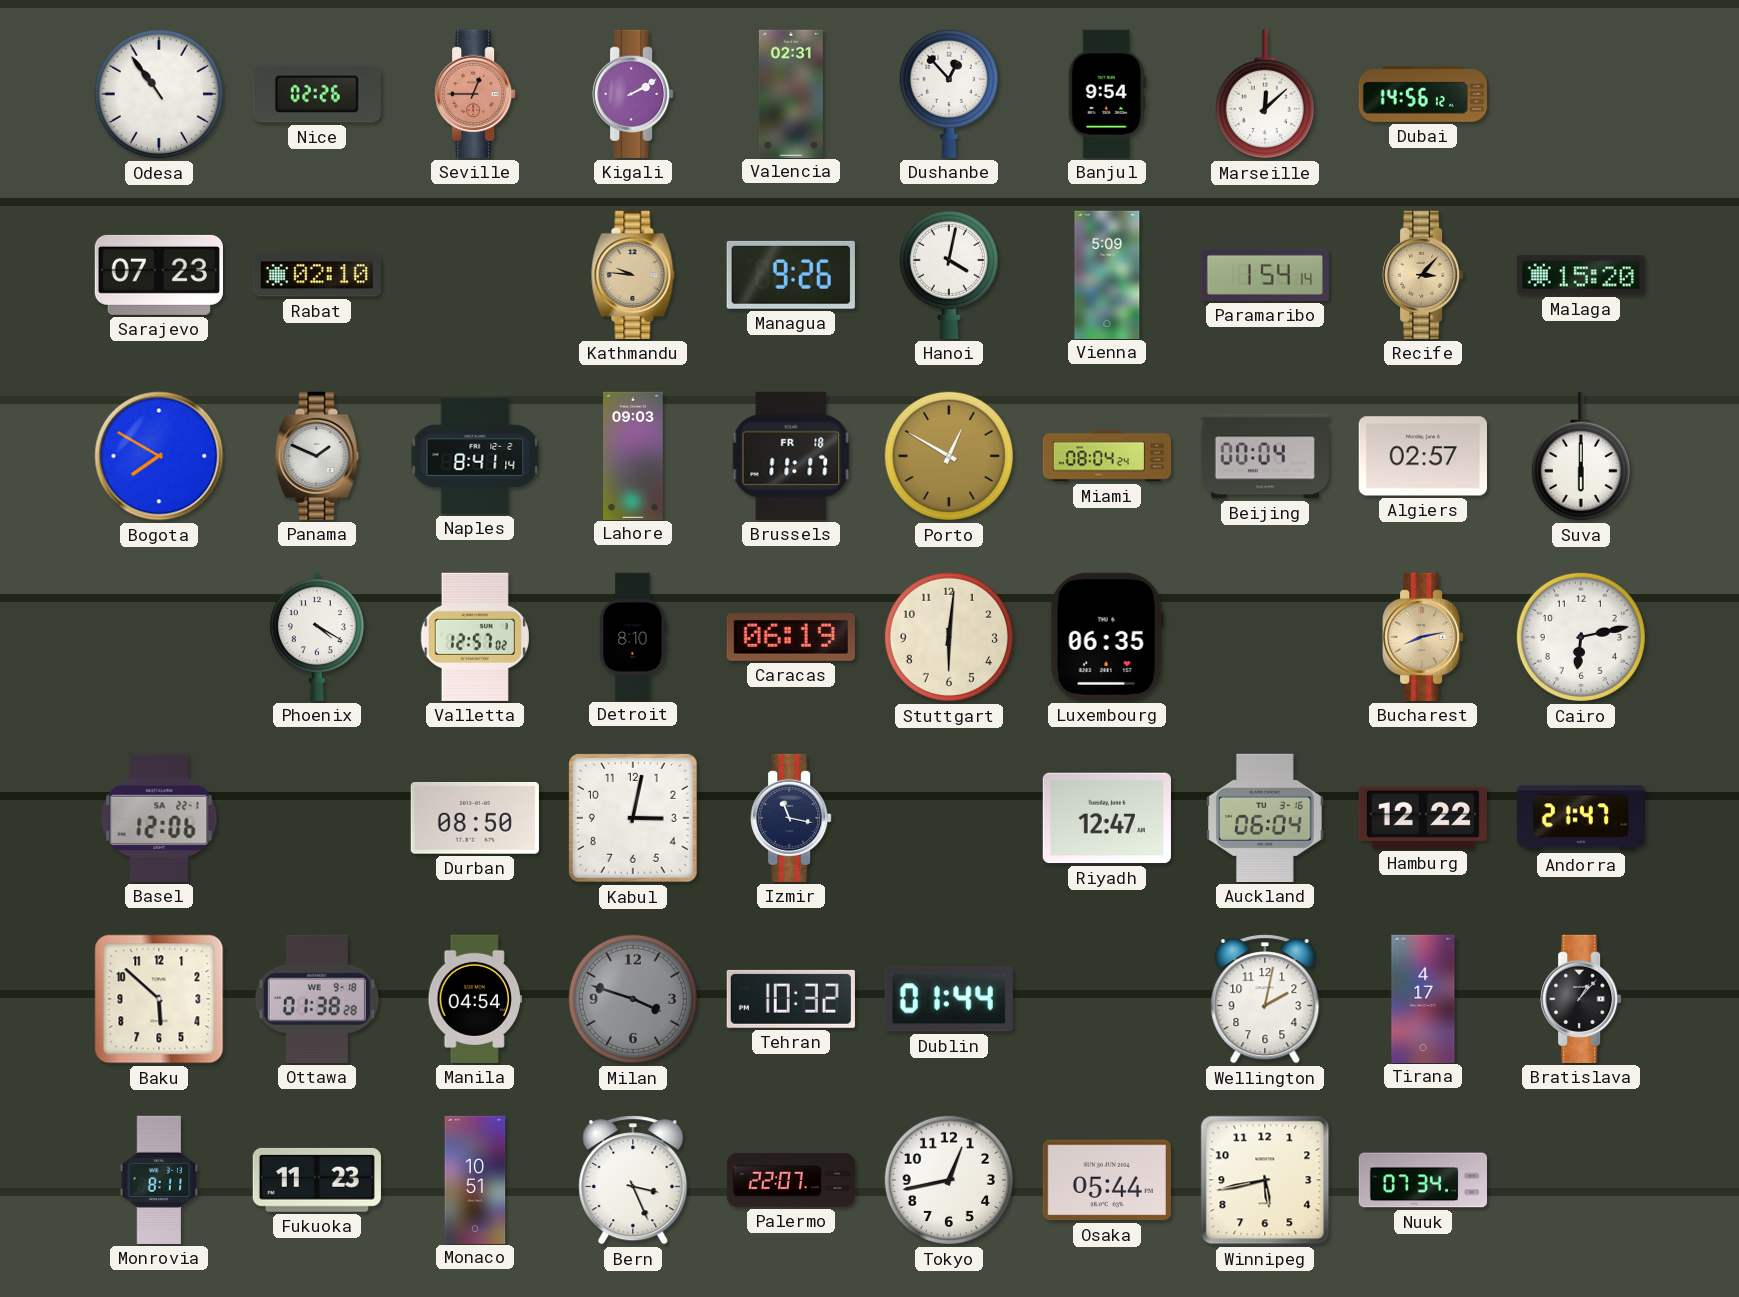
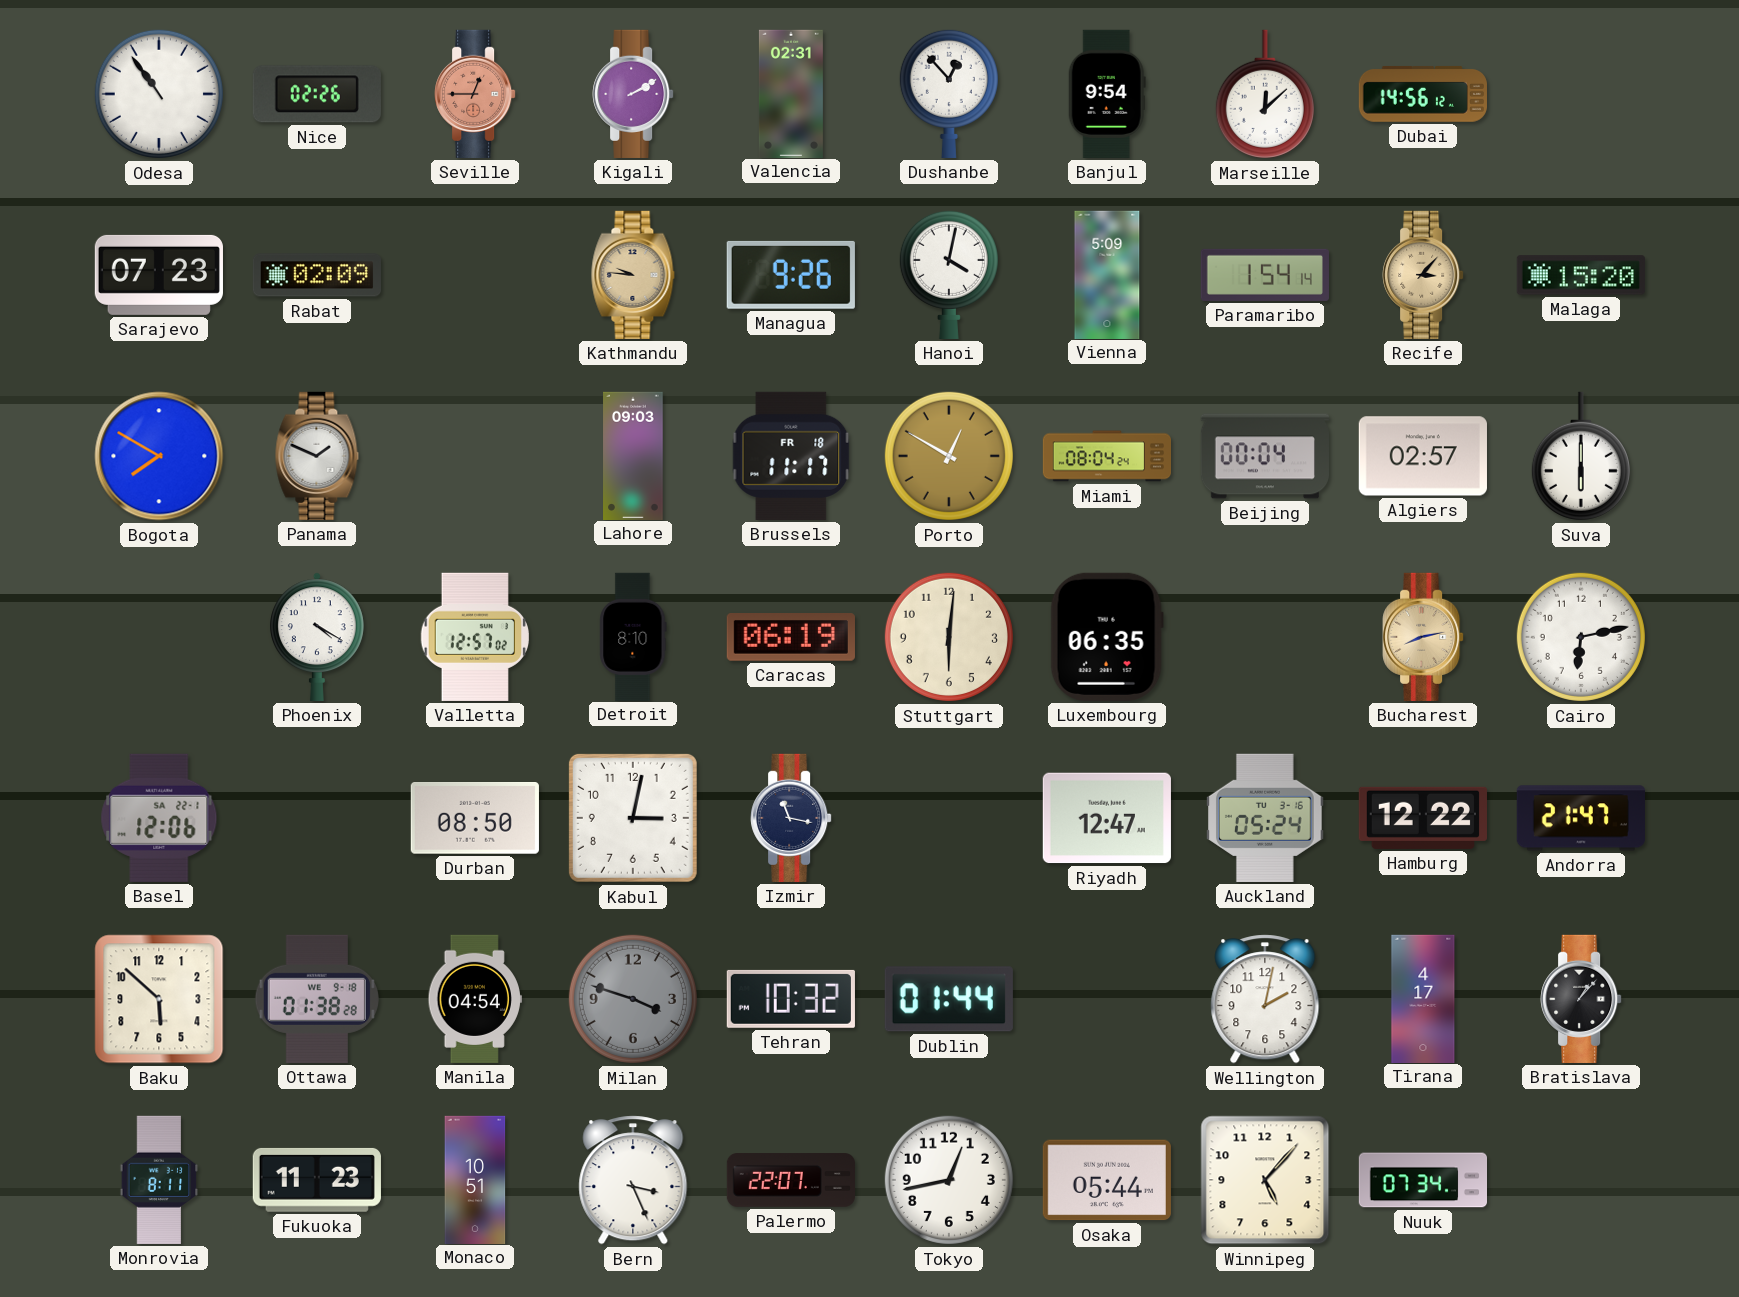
Rabat: 02:10 -> 02:09
Naples: 8:41 -> none
Auckland: 06:04 -> 05:24
Winnipeg: 5:43 -> 5:07
